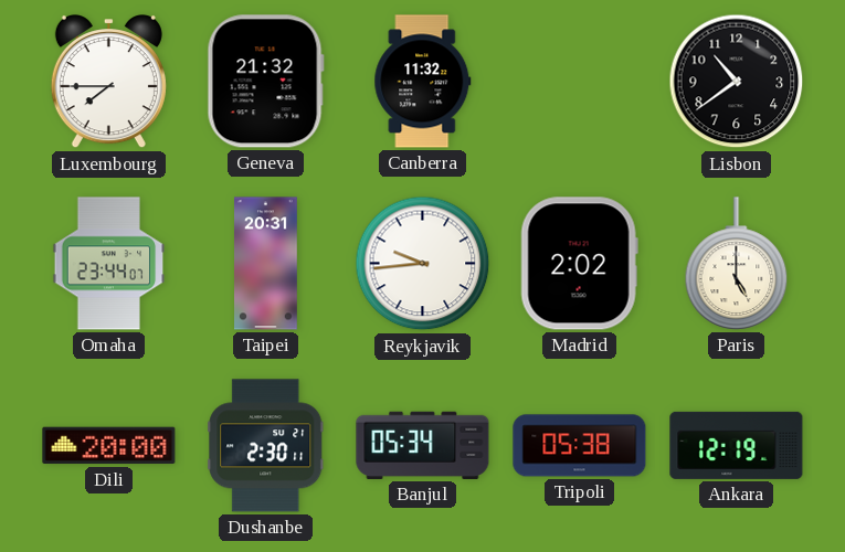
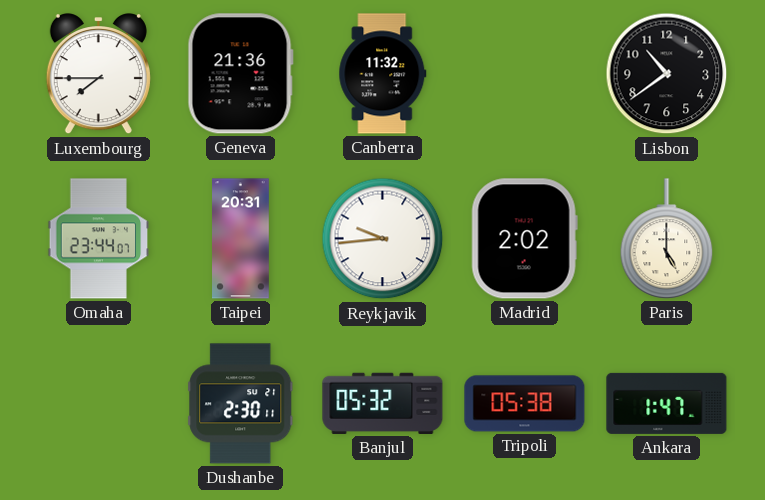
Geneva: 21:32 -> 21:36
Dili: 20:00 -> none
Banjul: 05:34 -> 05:32
Ankara: 12:19 -> 1:47
